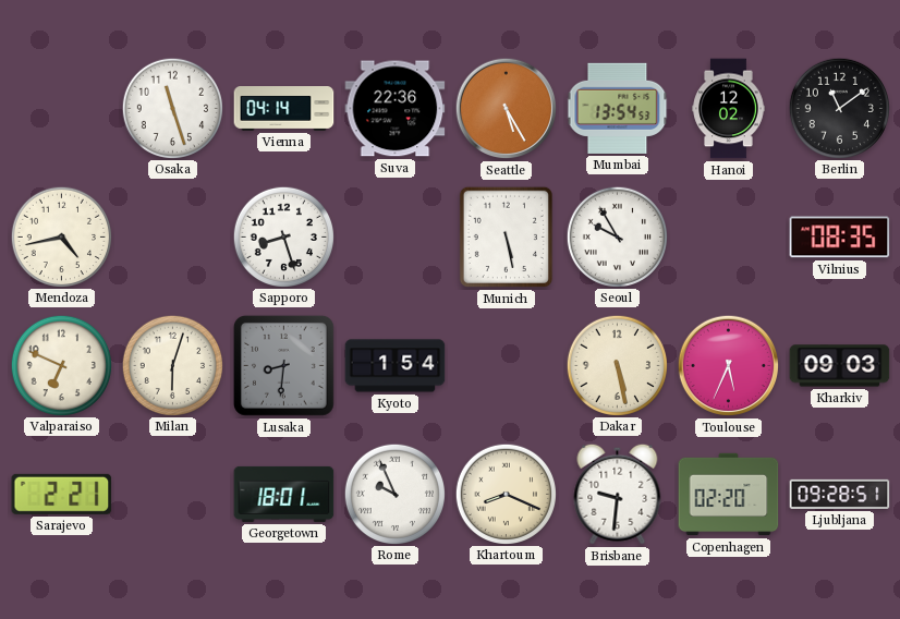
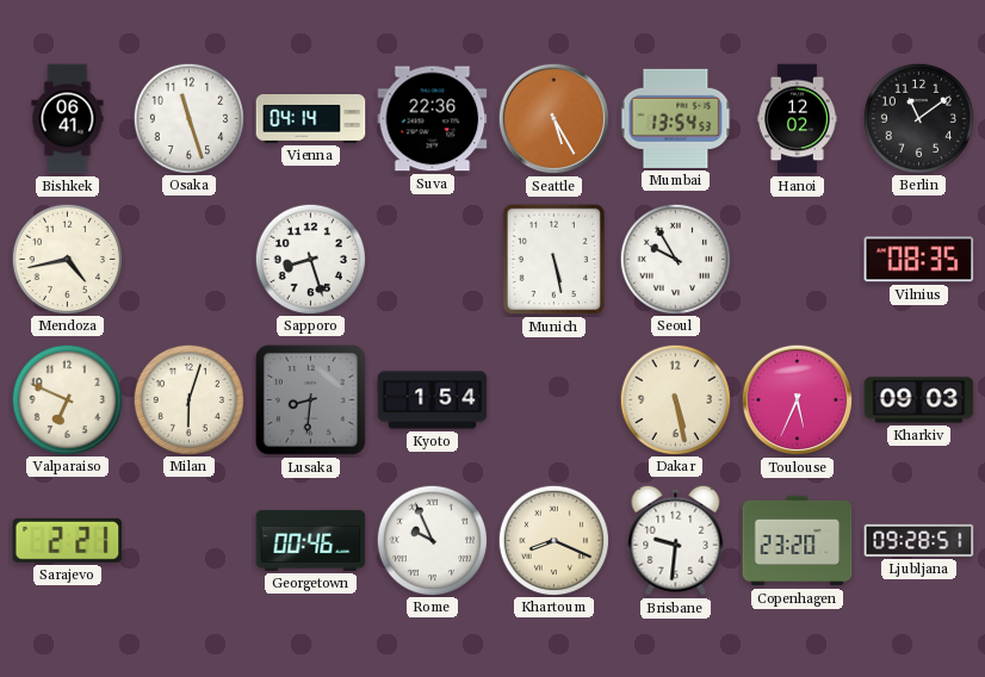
Bishkek: none -> 06:41
Georgetown: 18:01 -> 00:46
Copenhagen: 02:20 -> 23:20
